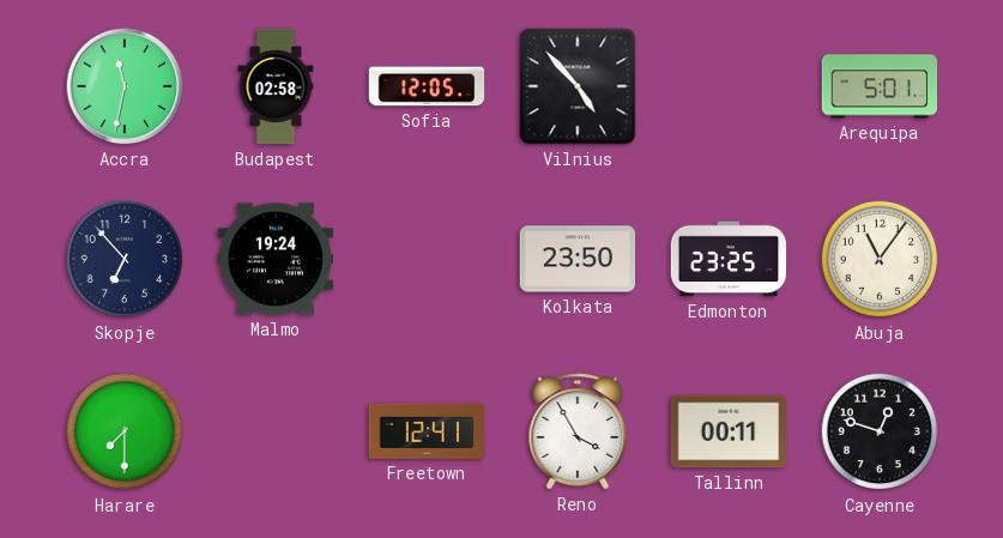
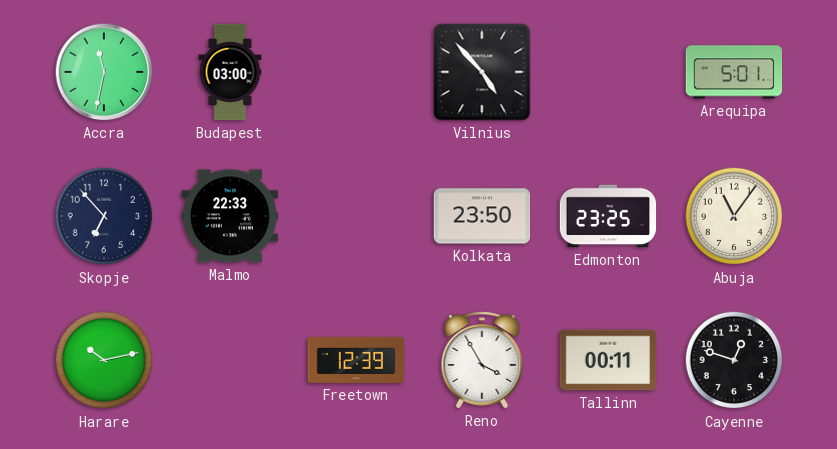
Budapest: 02:58 -> 03:00
Sofia: 12:05 -> none
Malmo: 19:24 -> 22:33
Harare: 7:30 -> 10:13
Freetown: 12:41 -> 12:39
